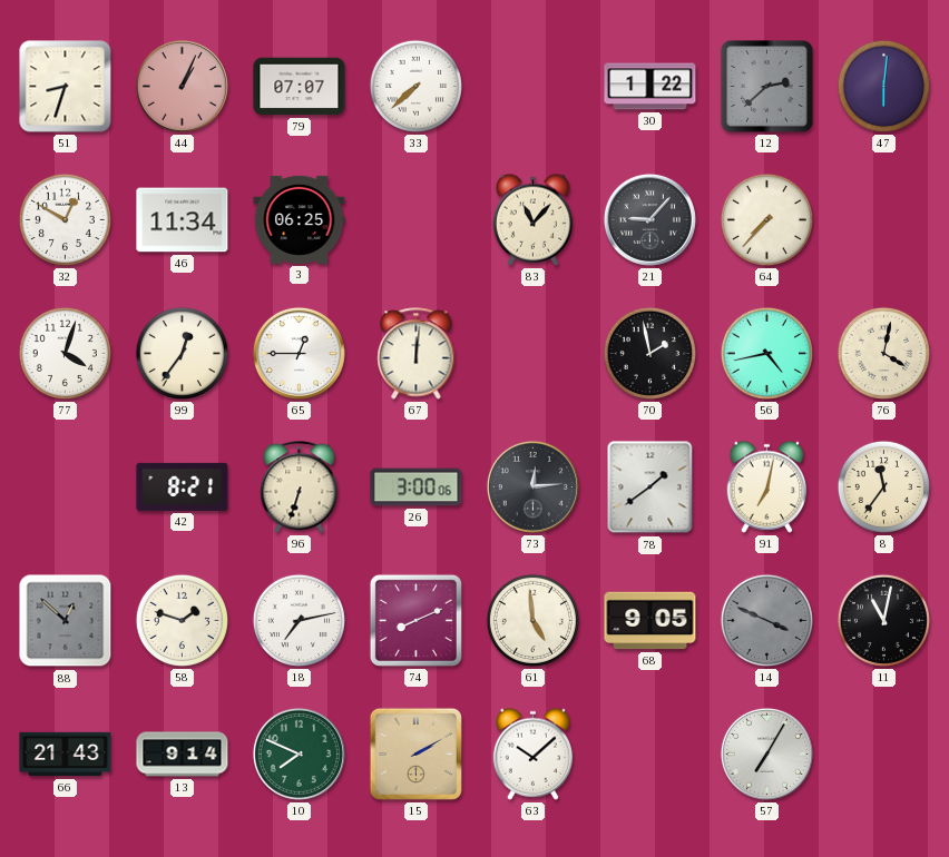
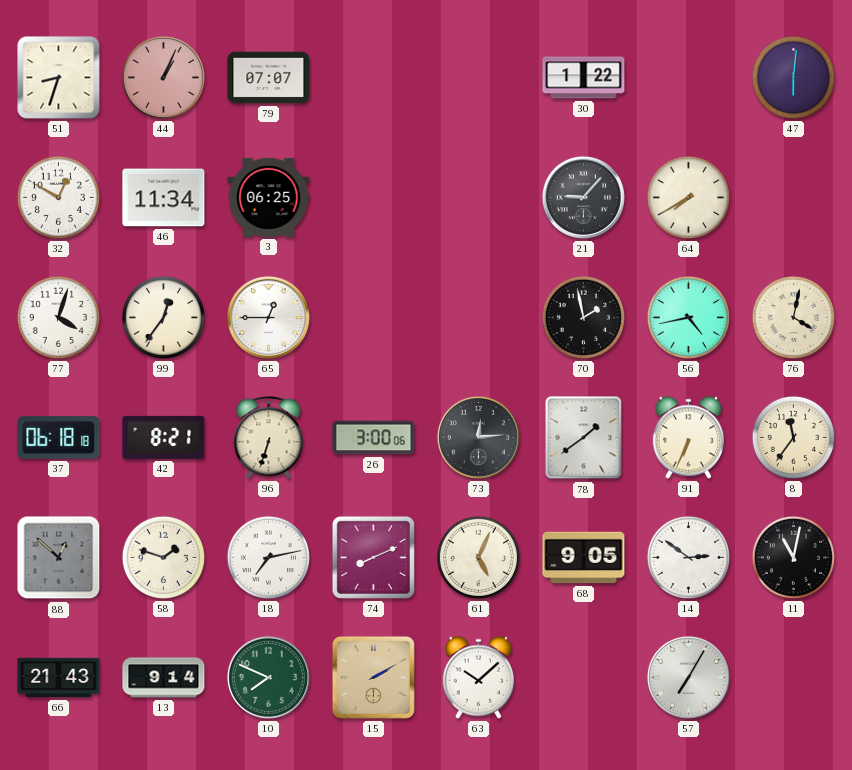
33: 7:38 -> none
12: 2:38 -> none
83: 11:07 -> none
64: 7:37 -> 7:40
67: 12:01 -> none
37: none -> 06:18
91: 7:02 -> 6:34
61: 4:59 -> 5:04
14: 3:49 -> 2:51
14 dial: grey -> white
